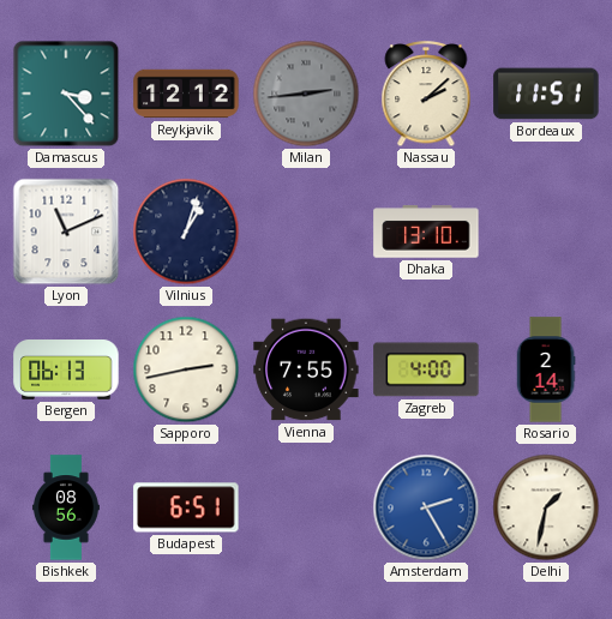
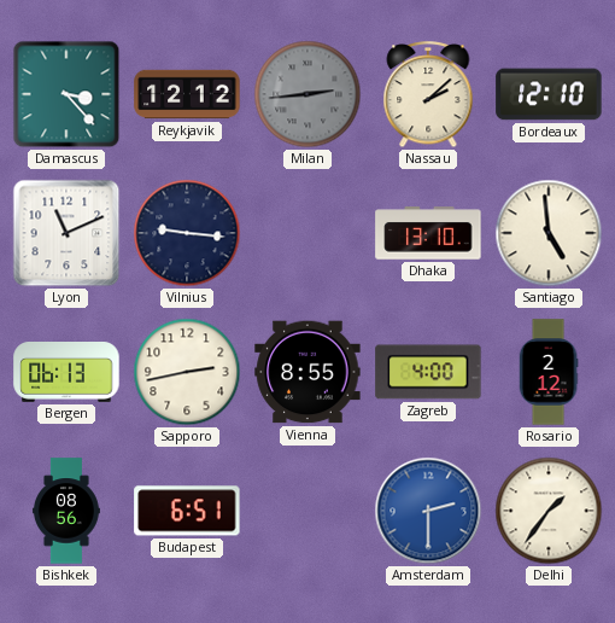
Bordeaux: 11:51 -> 12:10
Vilnius: 1:03 -> 9:16
Santiago: none -> 4:59
Vienna: 7:55 -> 8:55
Rosario: 2:14 -> 2:12
Amsterdam: 2:25 -> 2:30
Delhi: 1:32 -> 1:36
